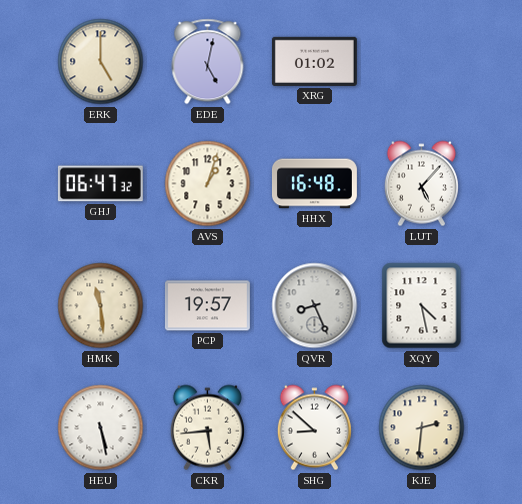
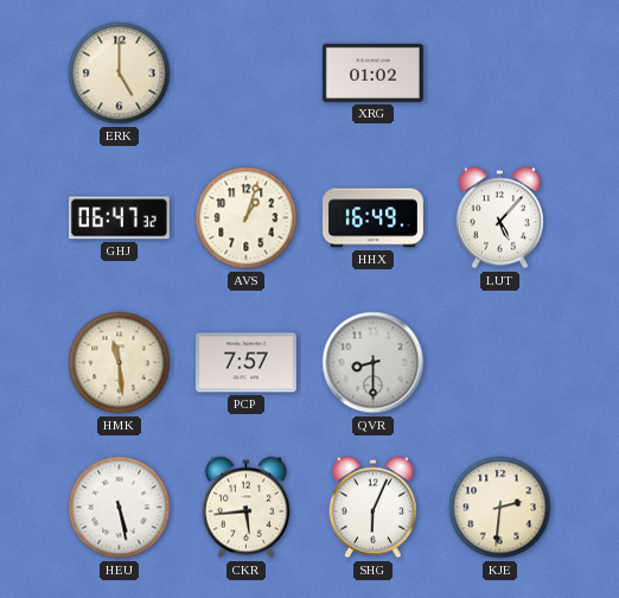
EDE: 5:02 -> none
HHX: 16:48 -> 16:49
PCP: 19:57 -> 7:57
QVR: 8:26 -> 8:30
XQY: 4:28 -> none
SHG: 8:52 -> 6:04
